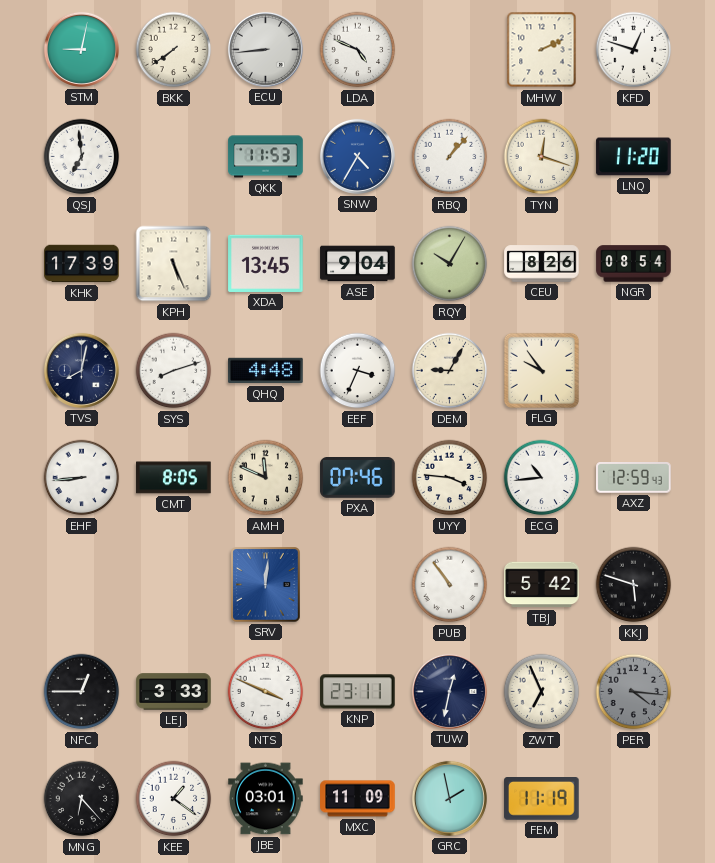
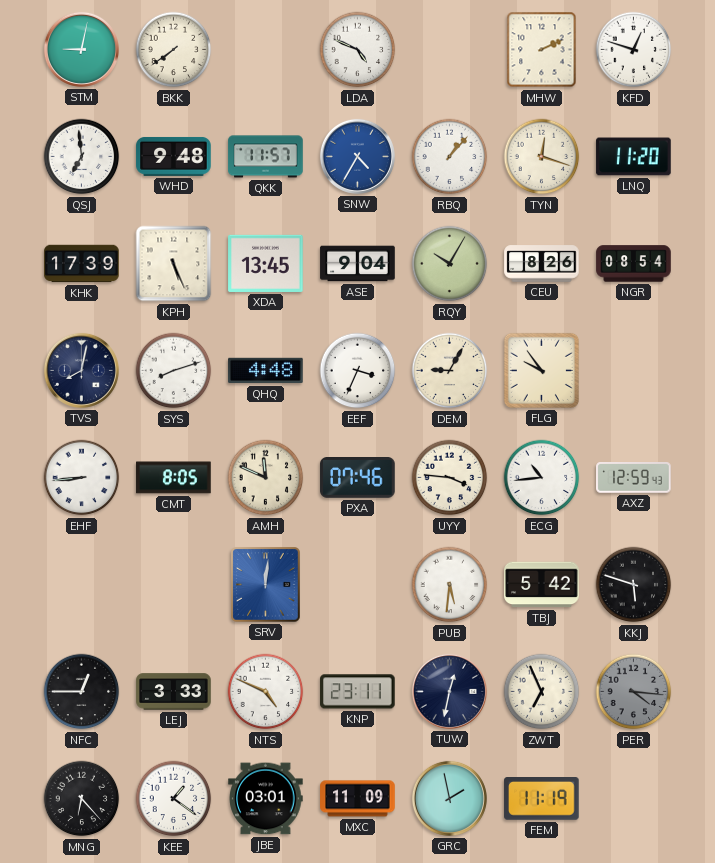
ECU: 8:44 -> none
WHD: none -> 9:48
QKK: 11:53 -> 11:57
PUB: 10:54 -> 5:31
NTS: 3:49 -> 4:49
